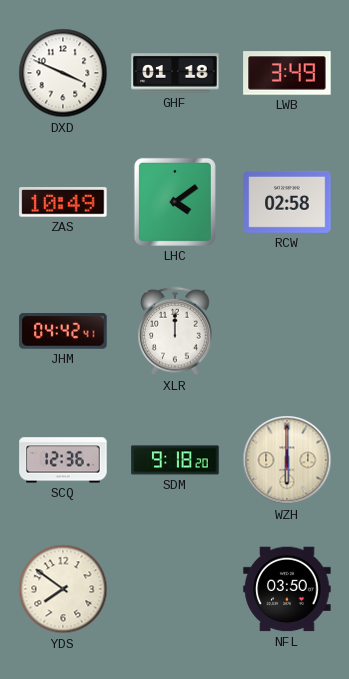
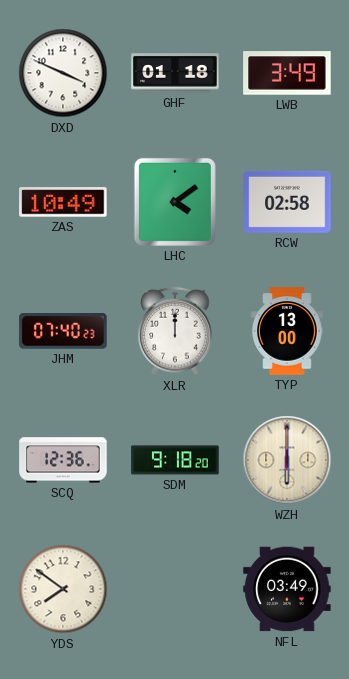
JHM: 04:42 -> 07:40
TYP: none -> 13:00
NFL: 03:50 -> 03:49
